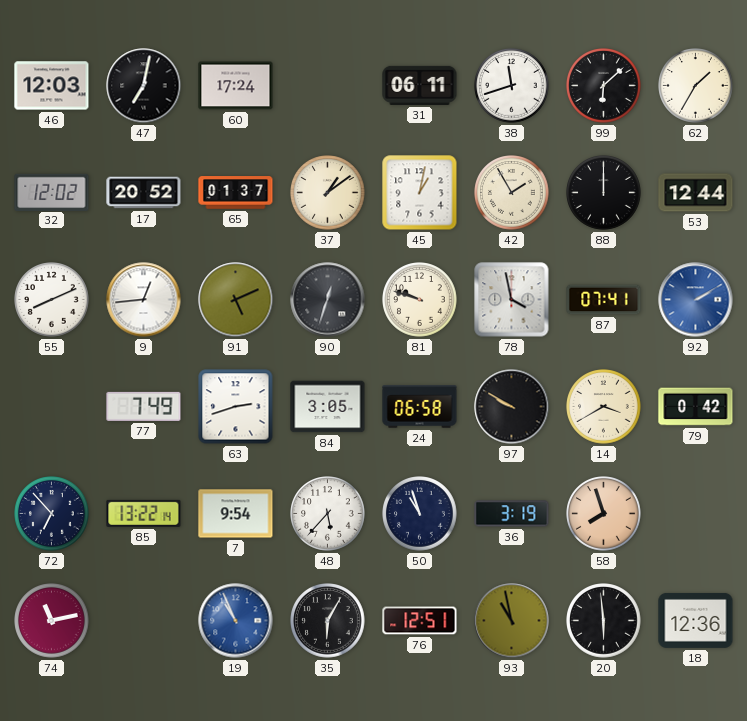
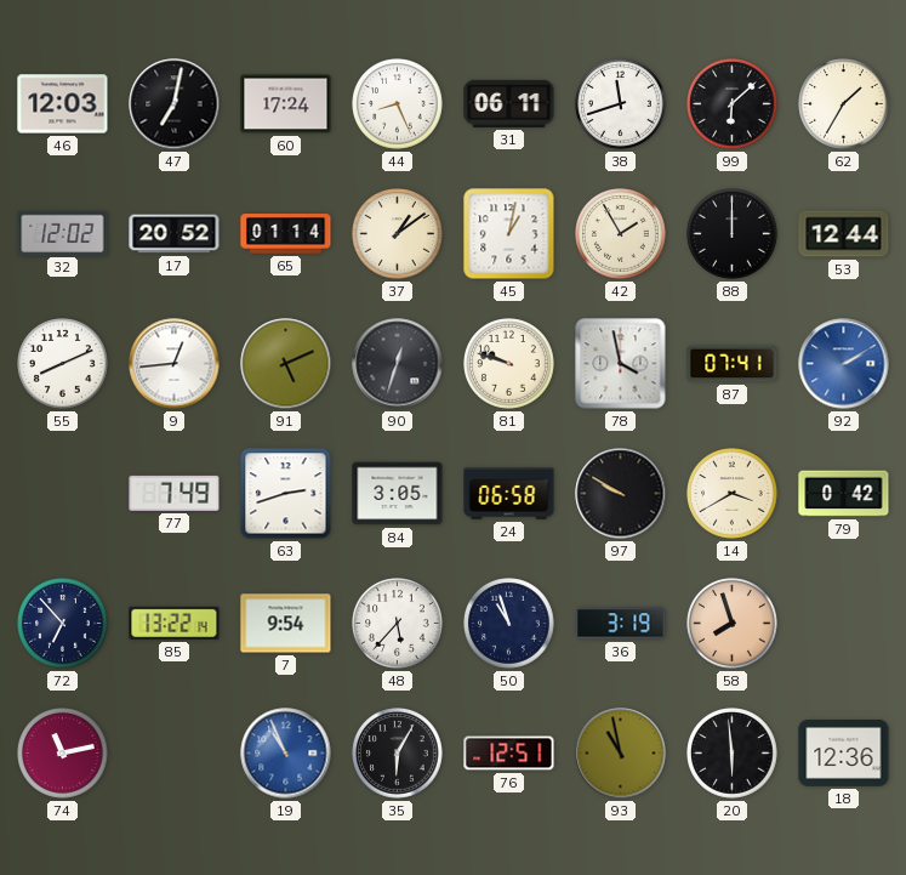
44: none -> 8:26
65: 01:37 -> 01:14
